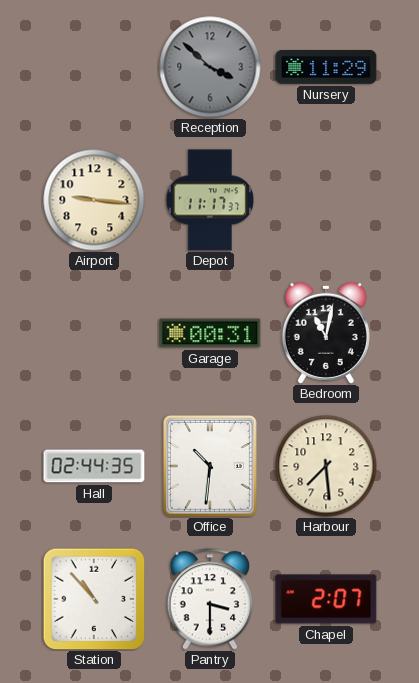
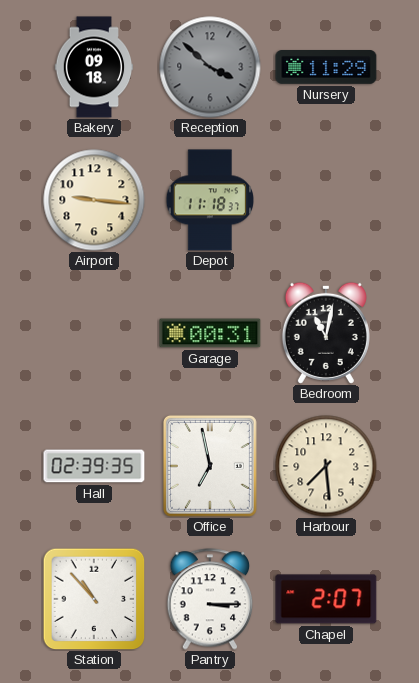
Bakery: none -> 09:18
Depot: 11:17 -> 11:18
Hall: 02:44 -> 02:39
Office: 10:31 -> 6:58
Pantry: 3:30 -> 3:15
